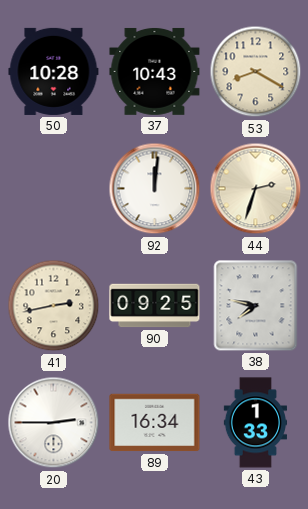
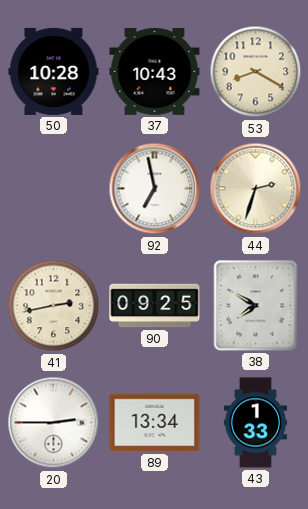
92: 12:01 -> 6:58
38: 7:47 -> 7:50
89: 16:34 -> 13:34
